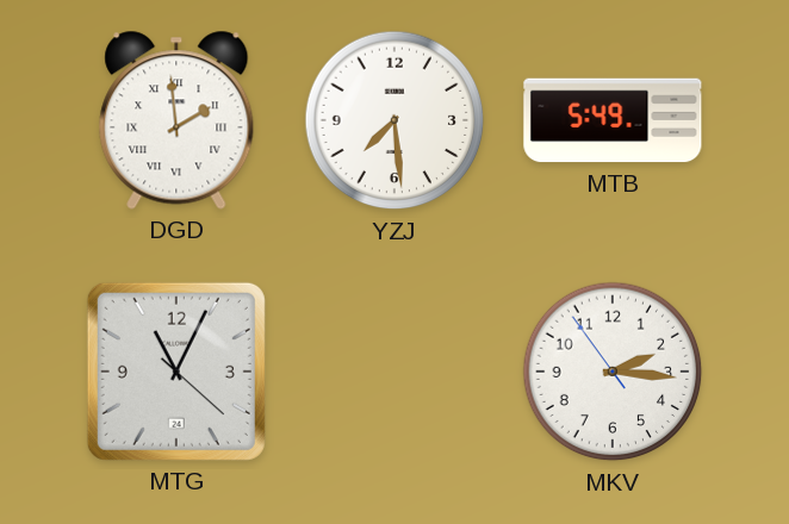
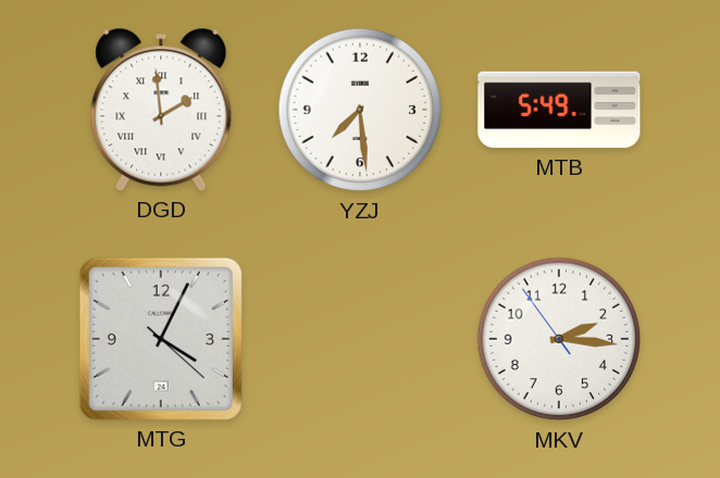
MTG: 11:04 -> 4:04
